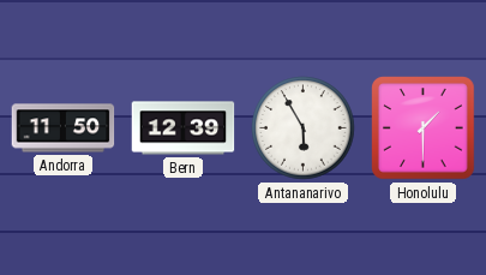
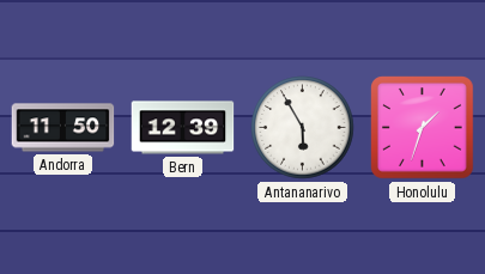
Honolulu: 1:30 -> 1:33
